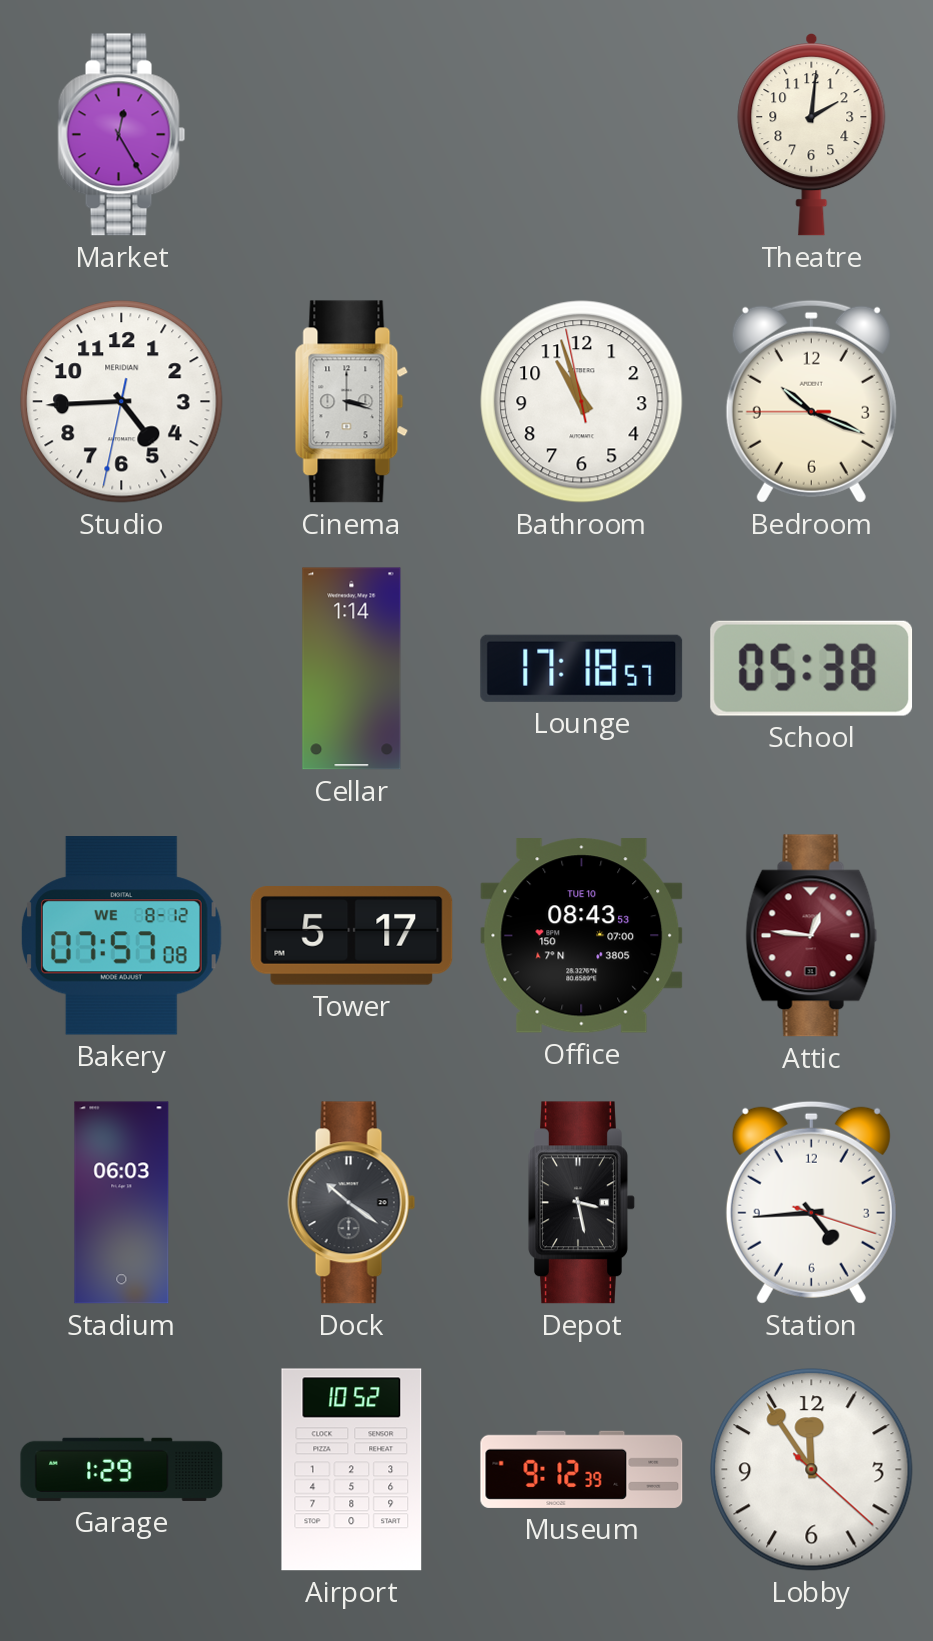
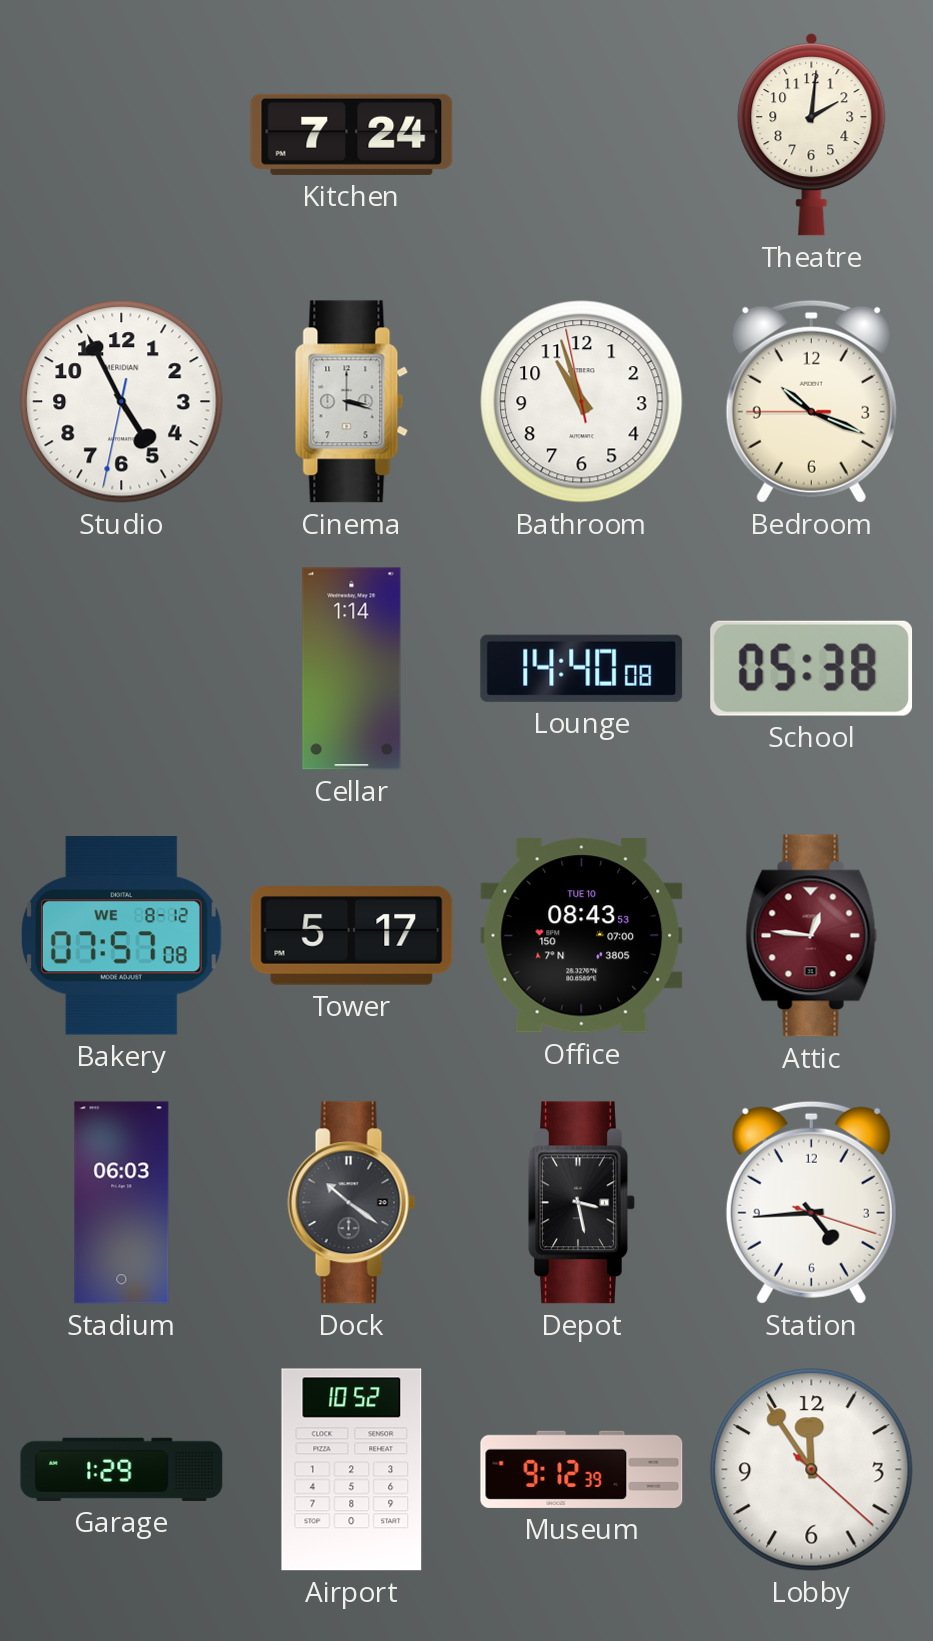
Market: 12:25 -> none
Kitchen: none -> 7:24
Studio: 4:44 -> 4:55
Lounge: 17:18 -> 14:40
